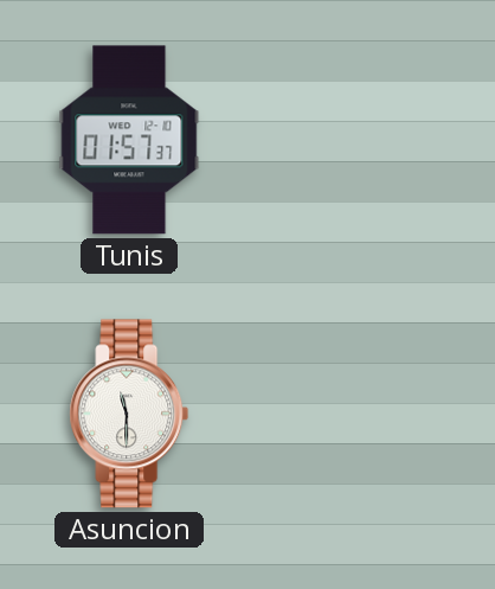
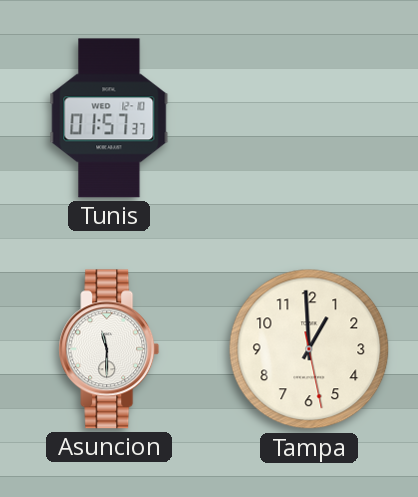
Tampa: none -> 12:59
